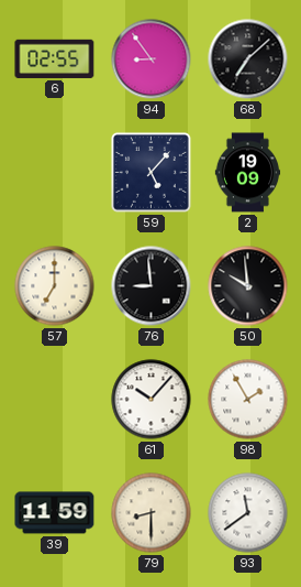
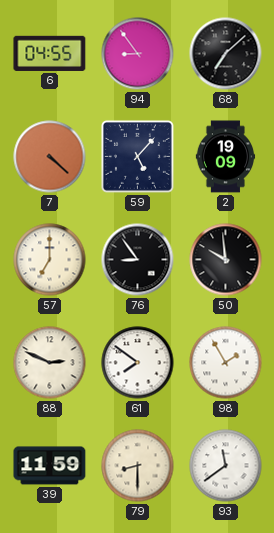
6: 02:55 -> 04:55
7: none -> 4:22
76: 8:59 -> 8:54
88: none -> 2:49
61: 10:07 -> 7:51
